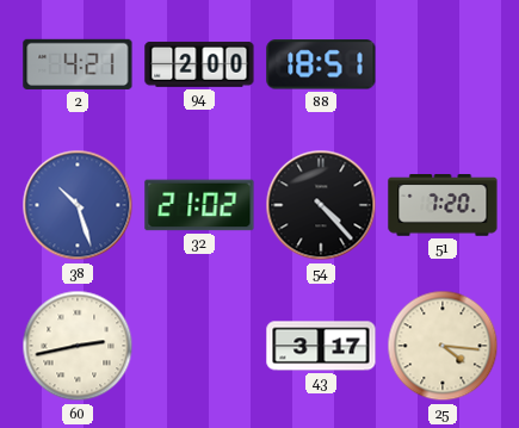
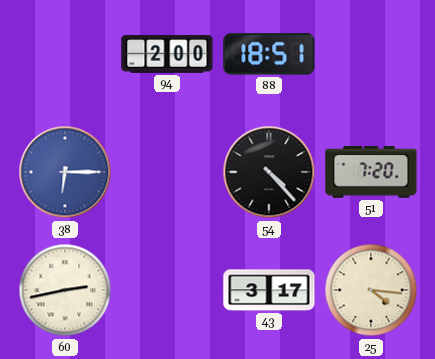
2: 4:21 -> none
38: 10:27 -> 6:15
32: 21:02 -> none
